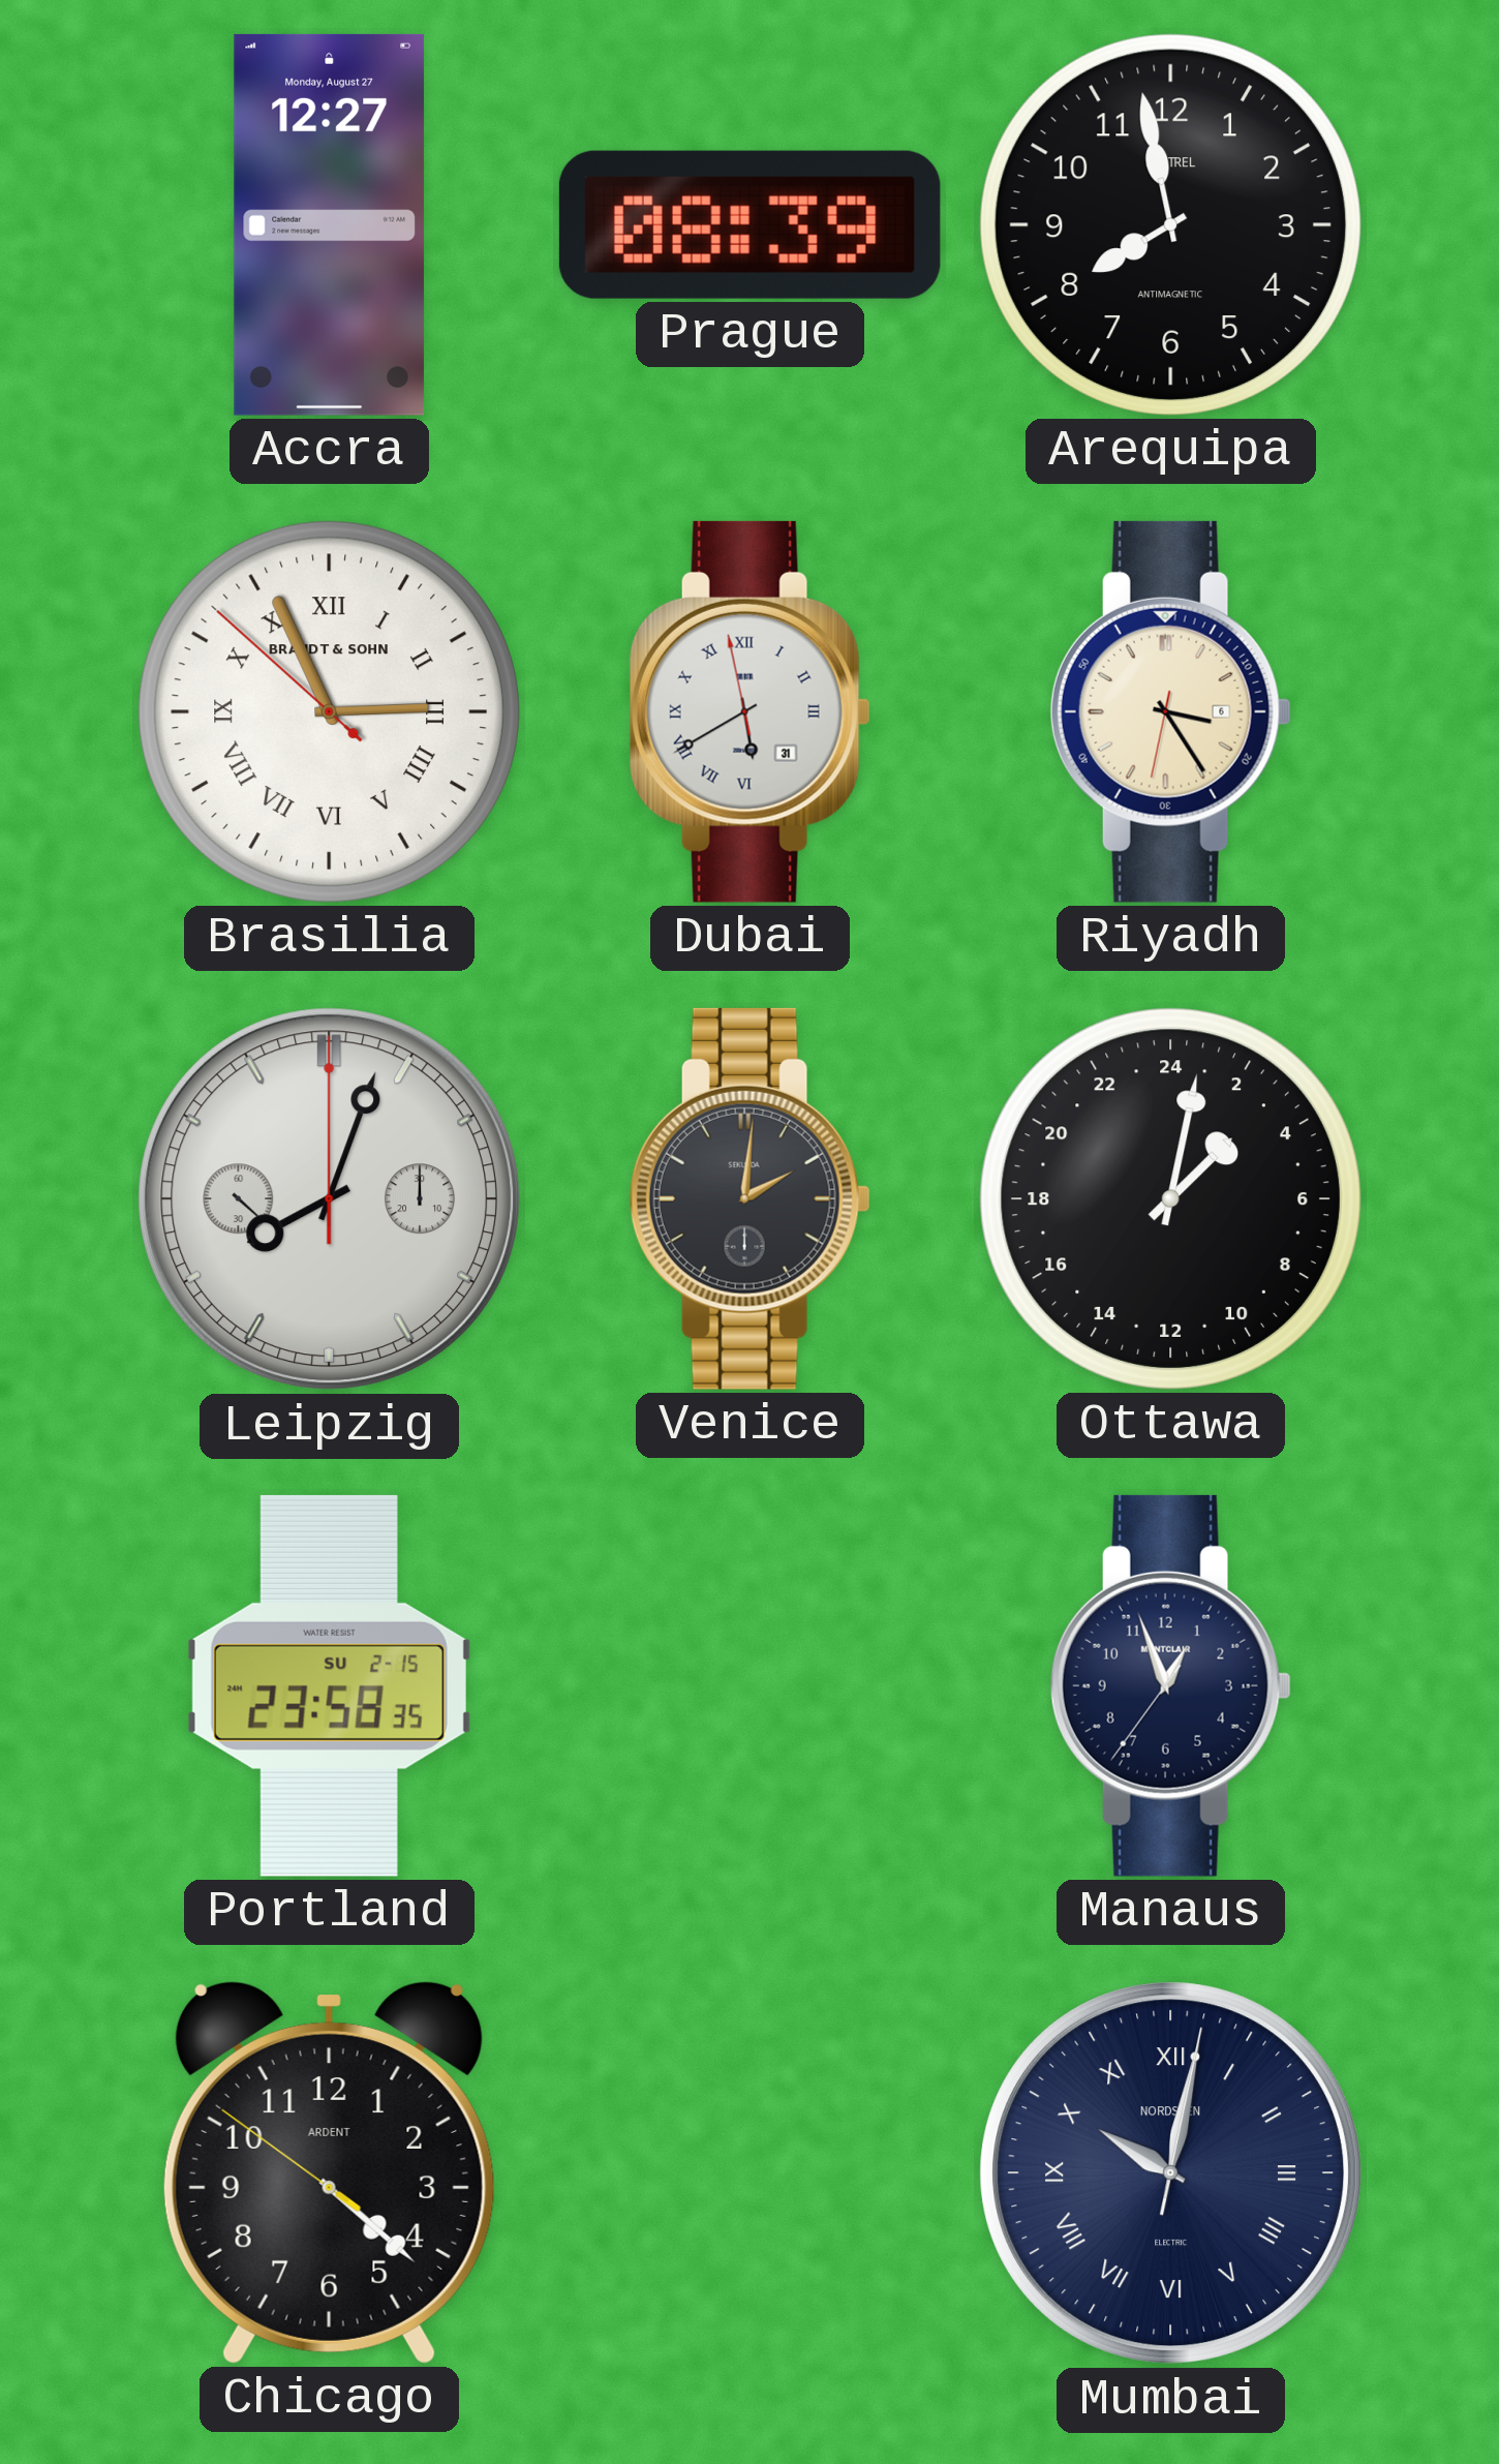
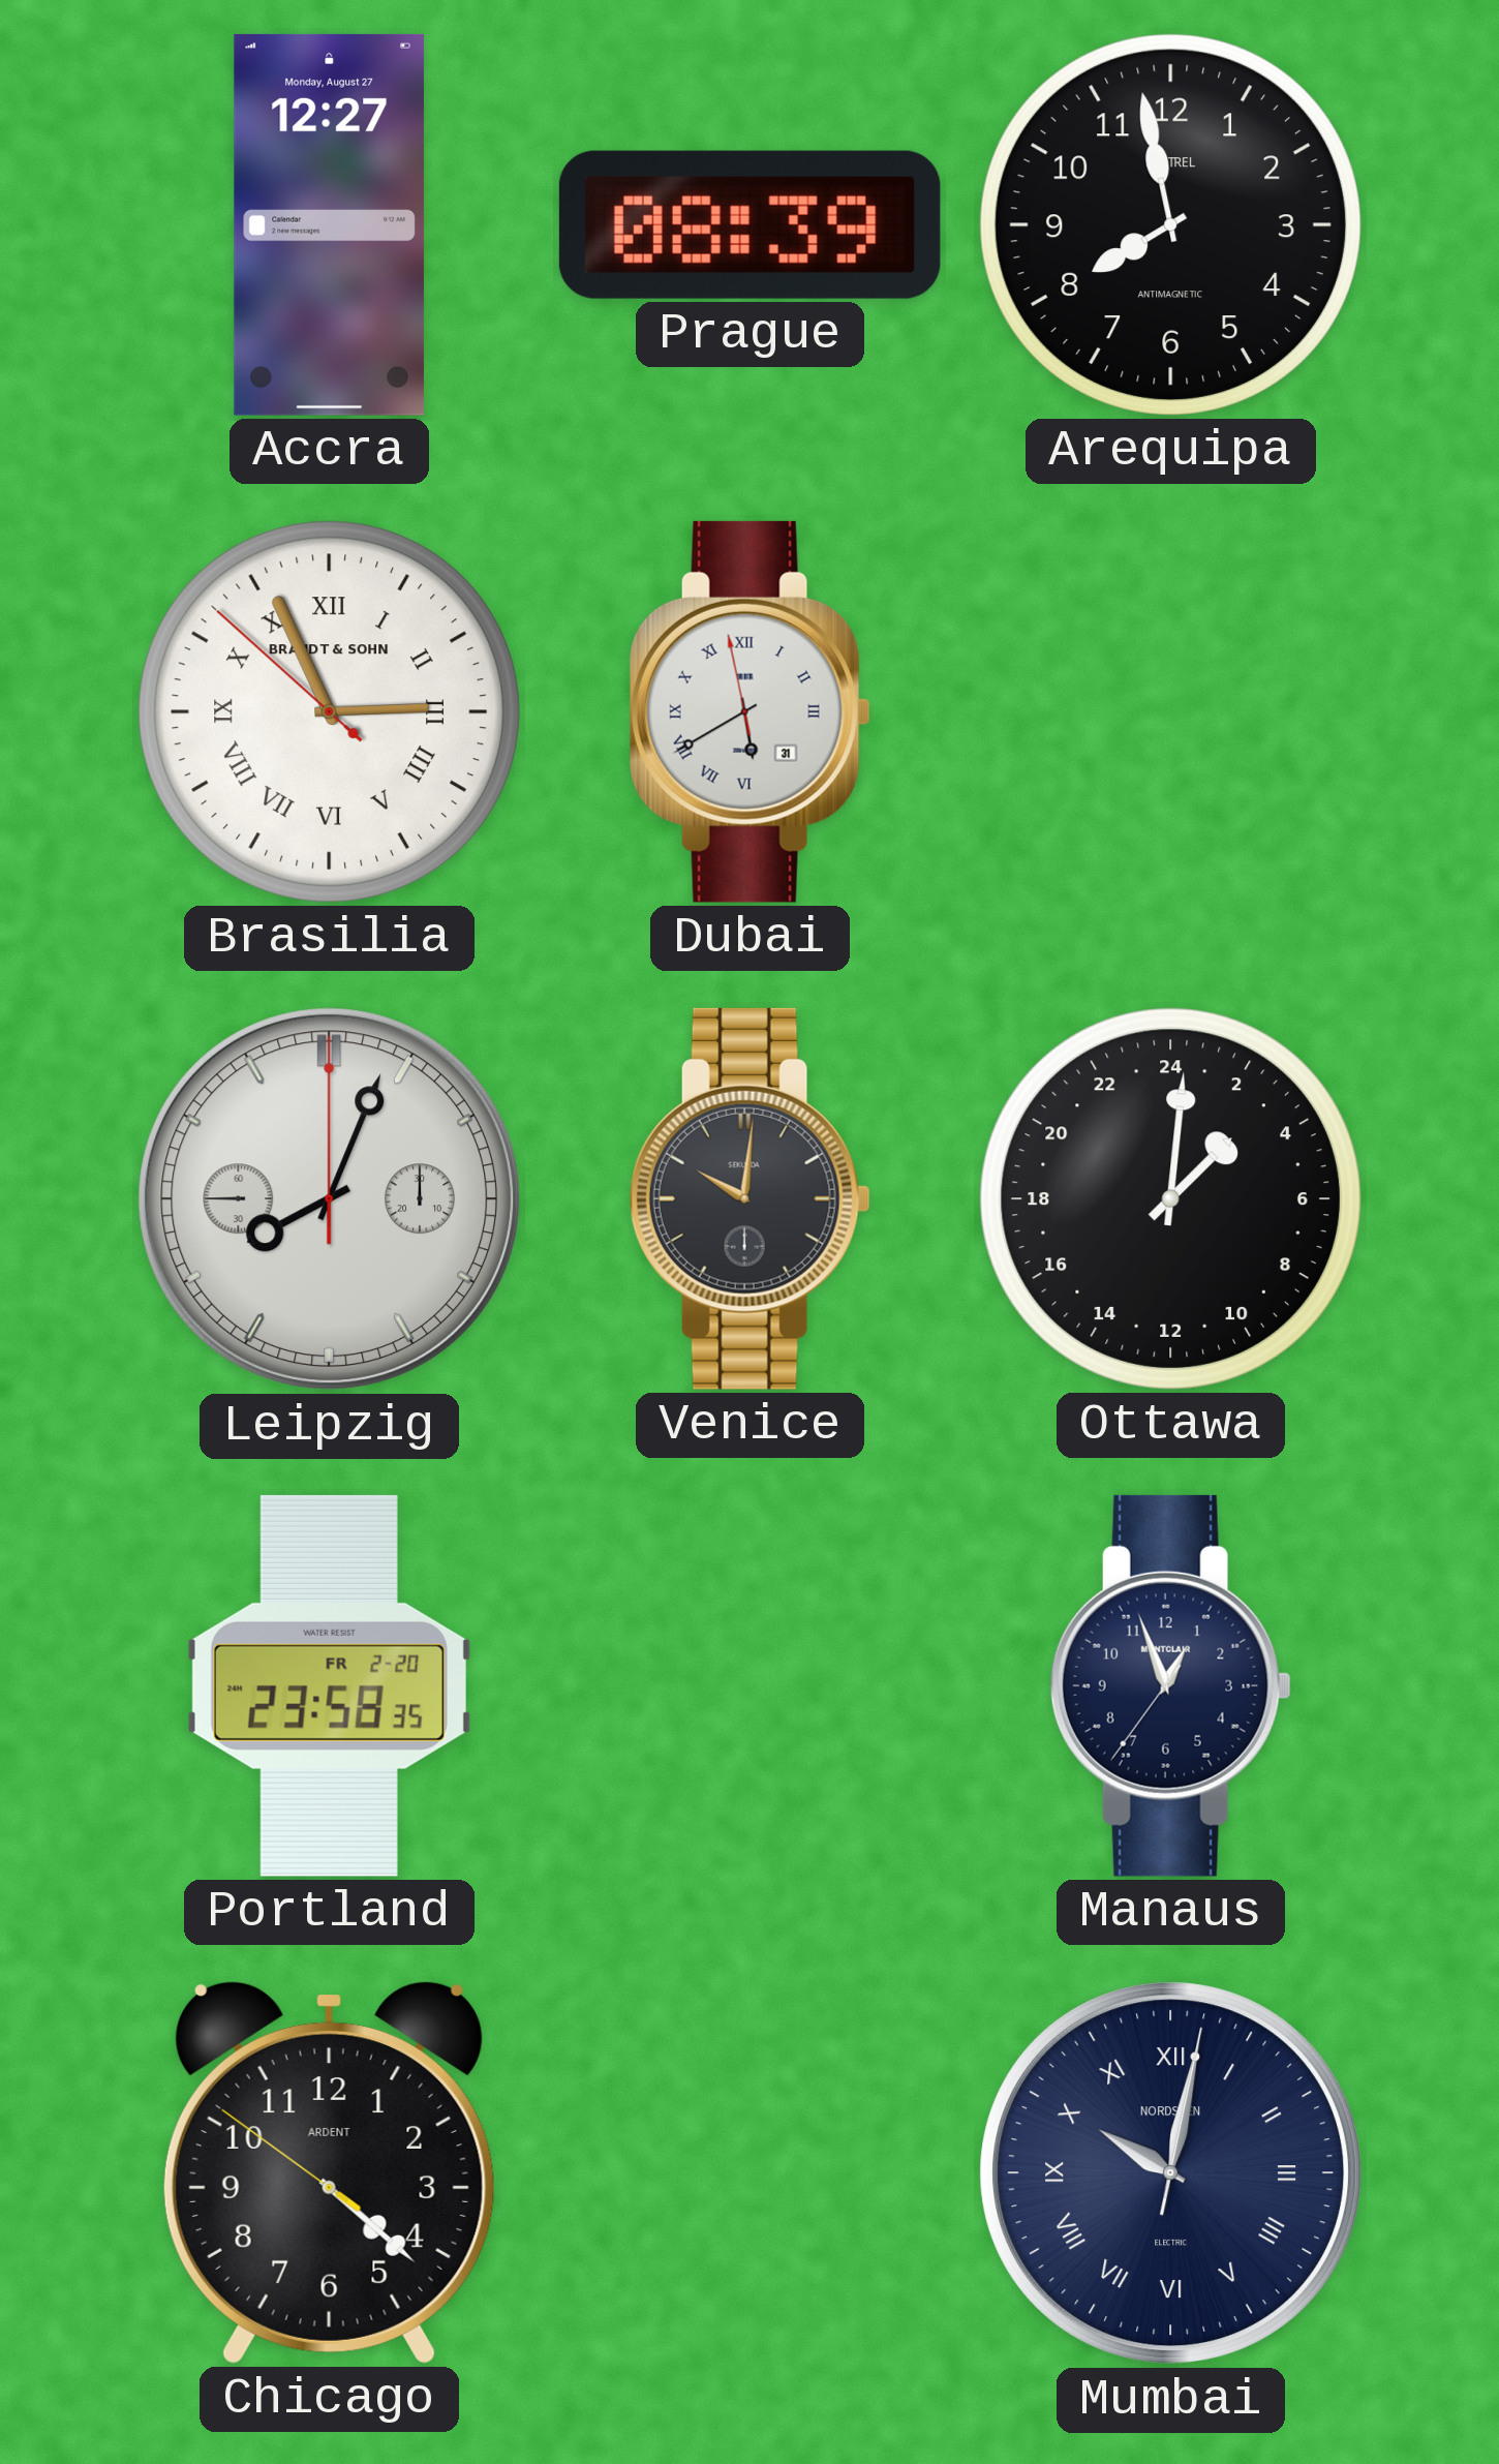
Riyadh: 3:24 -> none
Leipzig: 8:03:22 -> 8:03:45
Venice: 2:01 -> 10:01
Ottawa: 3:02 -> 3:01
Portland date: SU 2-15 -> FR 2-20
